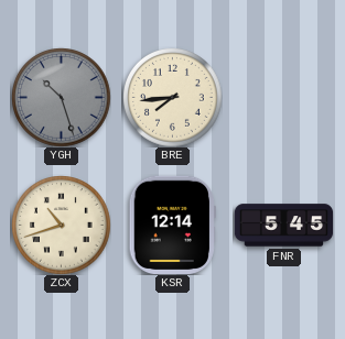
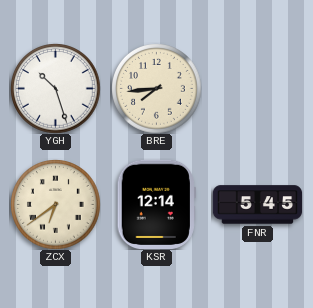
YGH dial: grey -> white
ZCX: 10:42 -> 6:39
